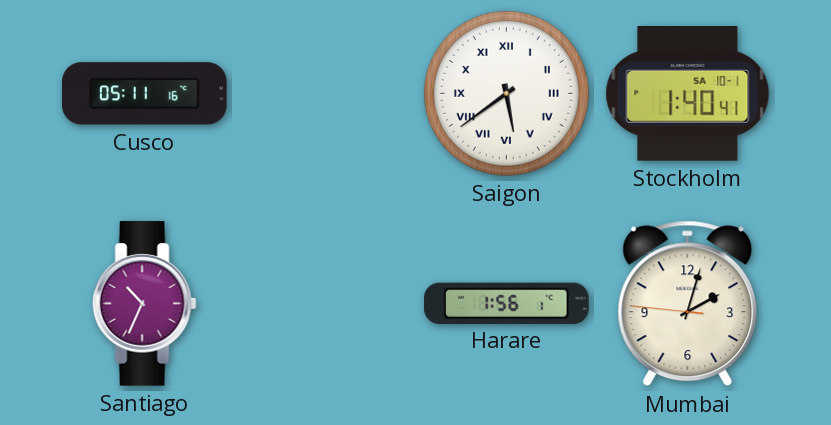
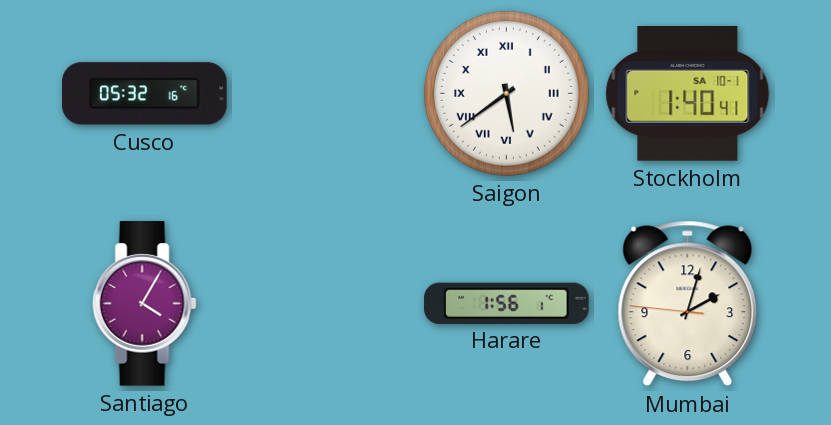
Cusco: 05:11 -> 05:32
Santiago: 10:34 -> 4:05
